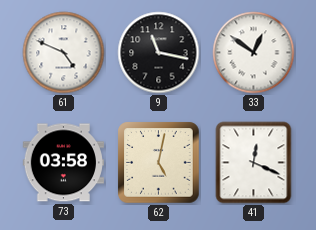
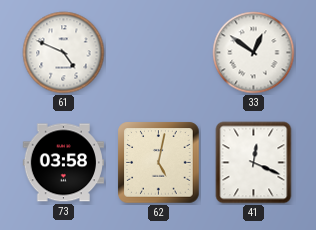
9: 11:17 -> none
